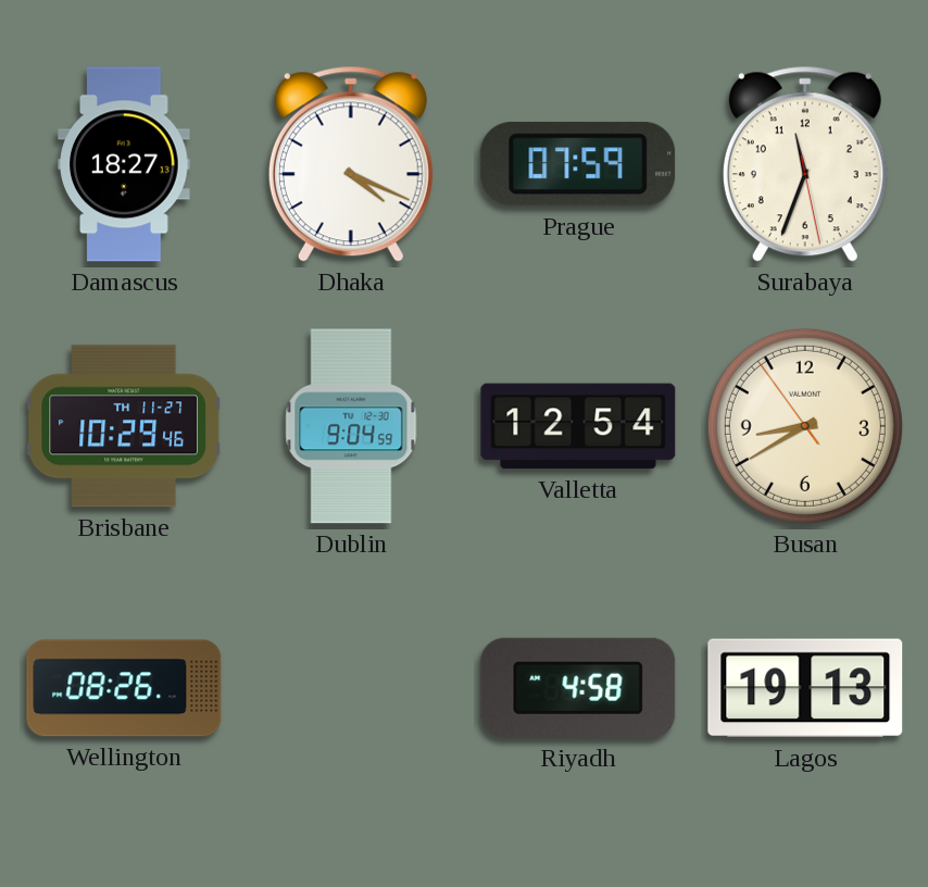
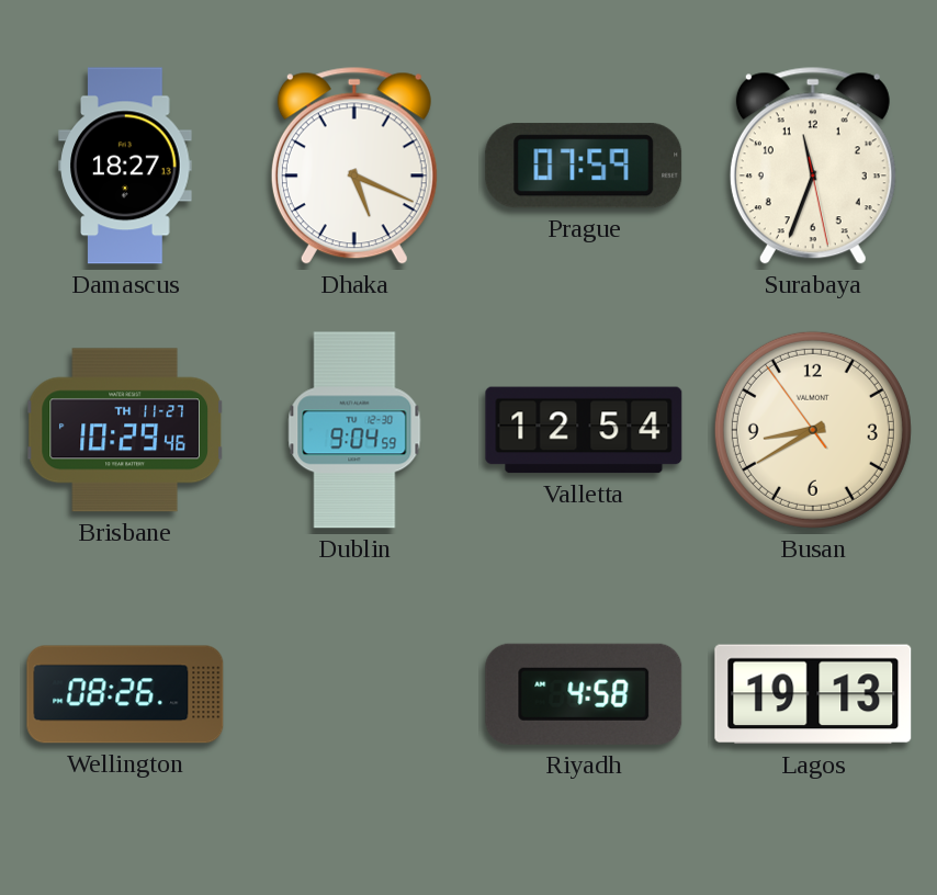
Dhaka: 4:19 -> 5:19
